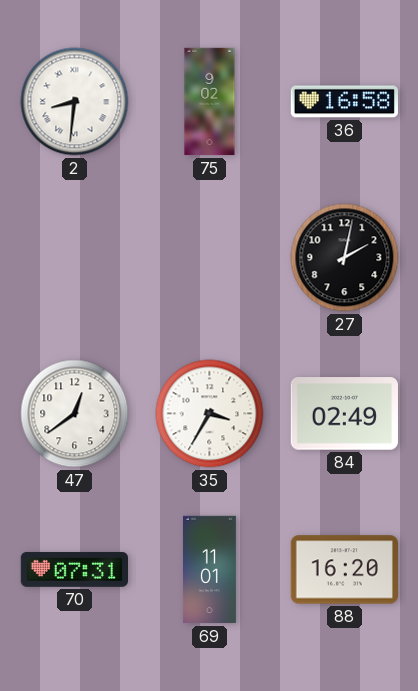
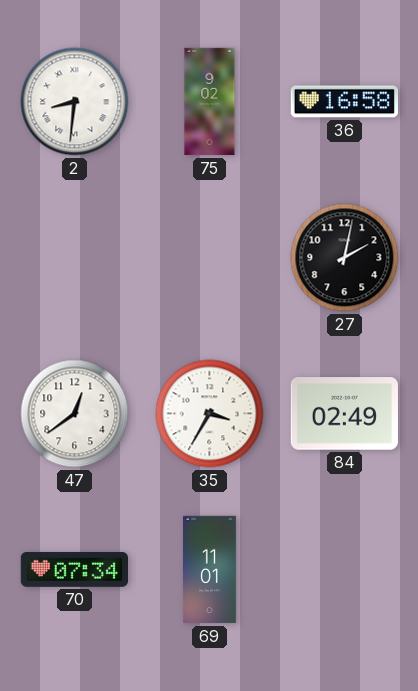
70: 07:31 -> 07:34
88: 16:20 -> none
